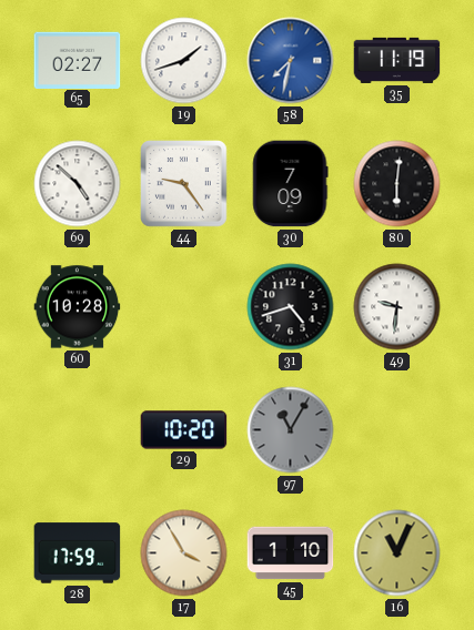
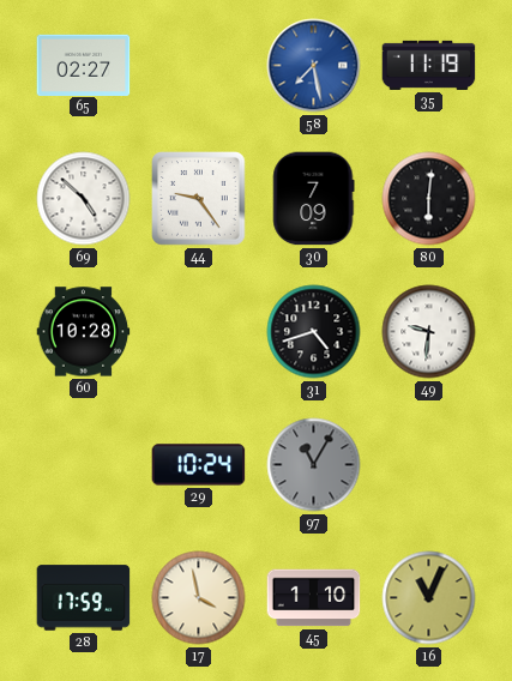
19: 1:42 -> none
58: 7:32 -> 7:28
29: 10:20 -> 10:24
17: 3:55 -> 3:58
